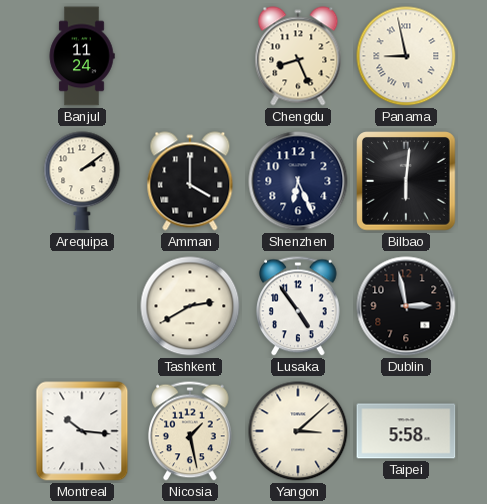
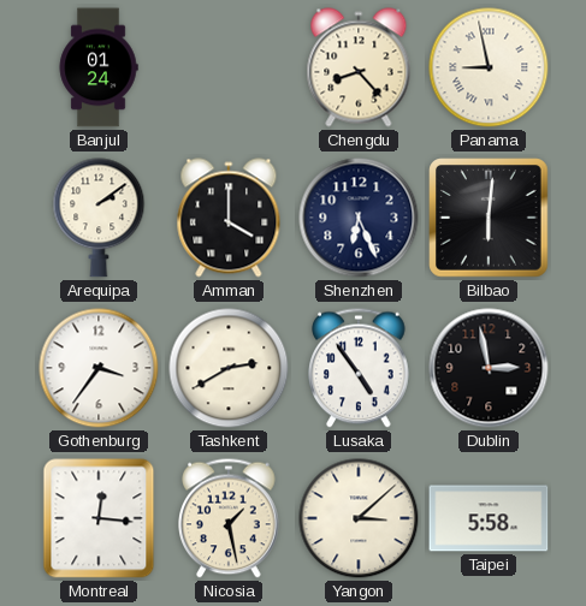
Banjul: 11:24 -> 01:24
Chengdu: 8:26 -> 8:23
Gothenburg: none -> 3:36
Montreal: 10:16 -> 12:16
